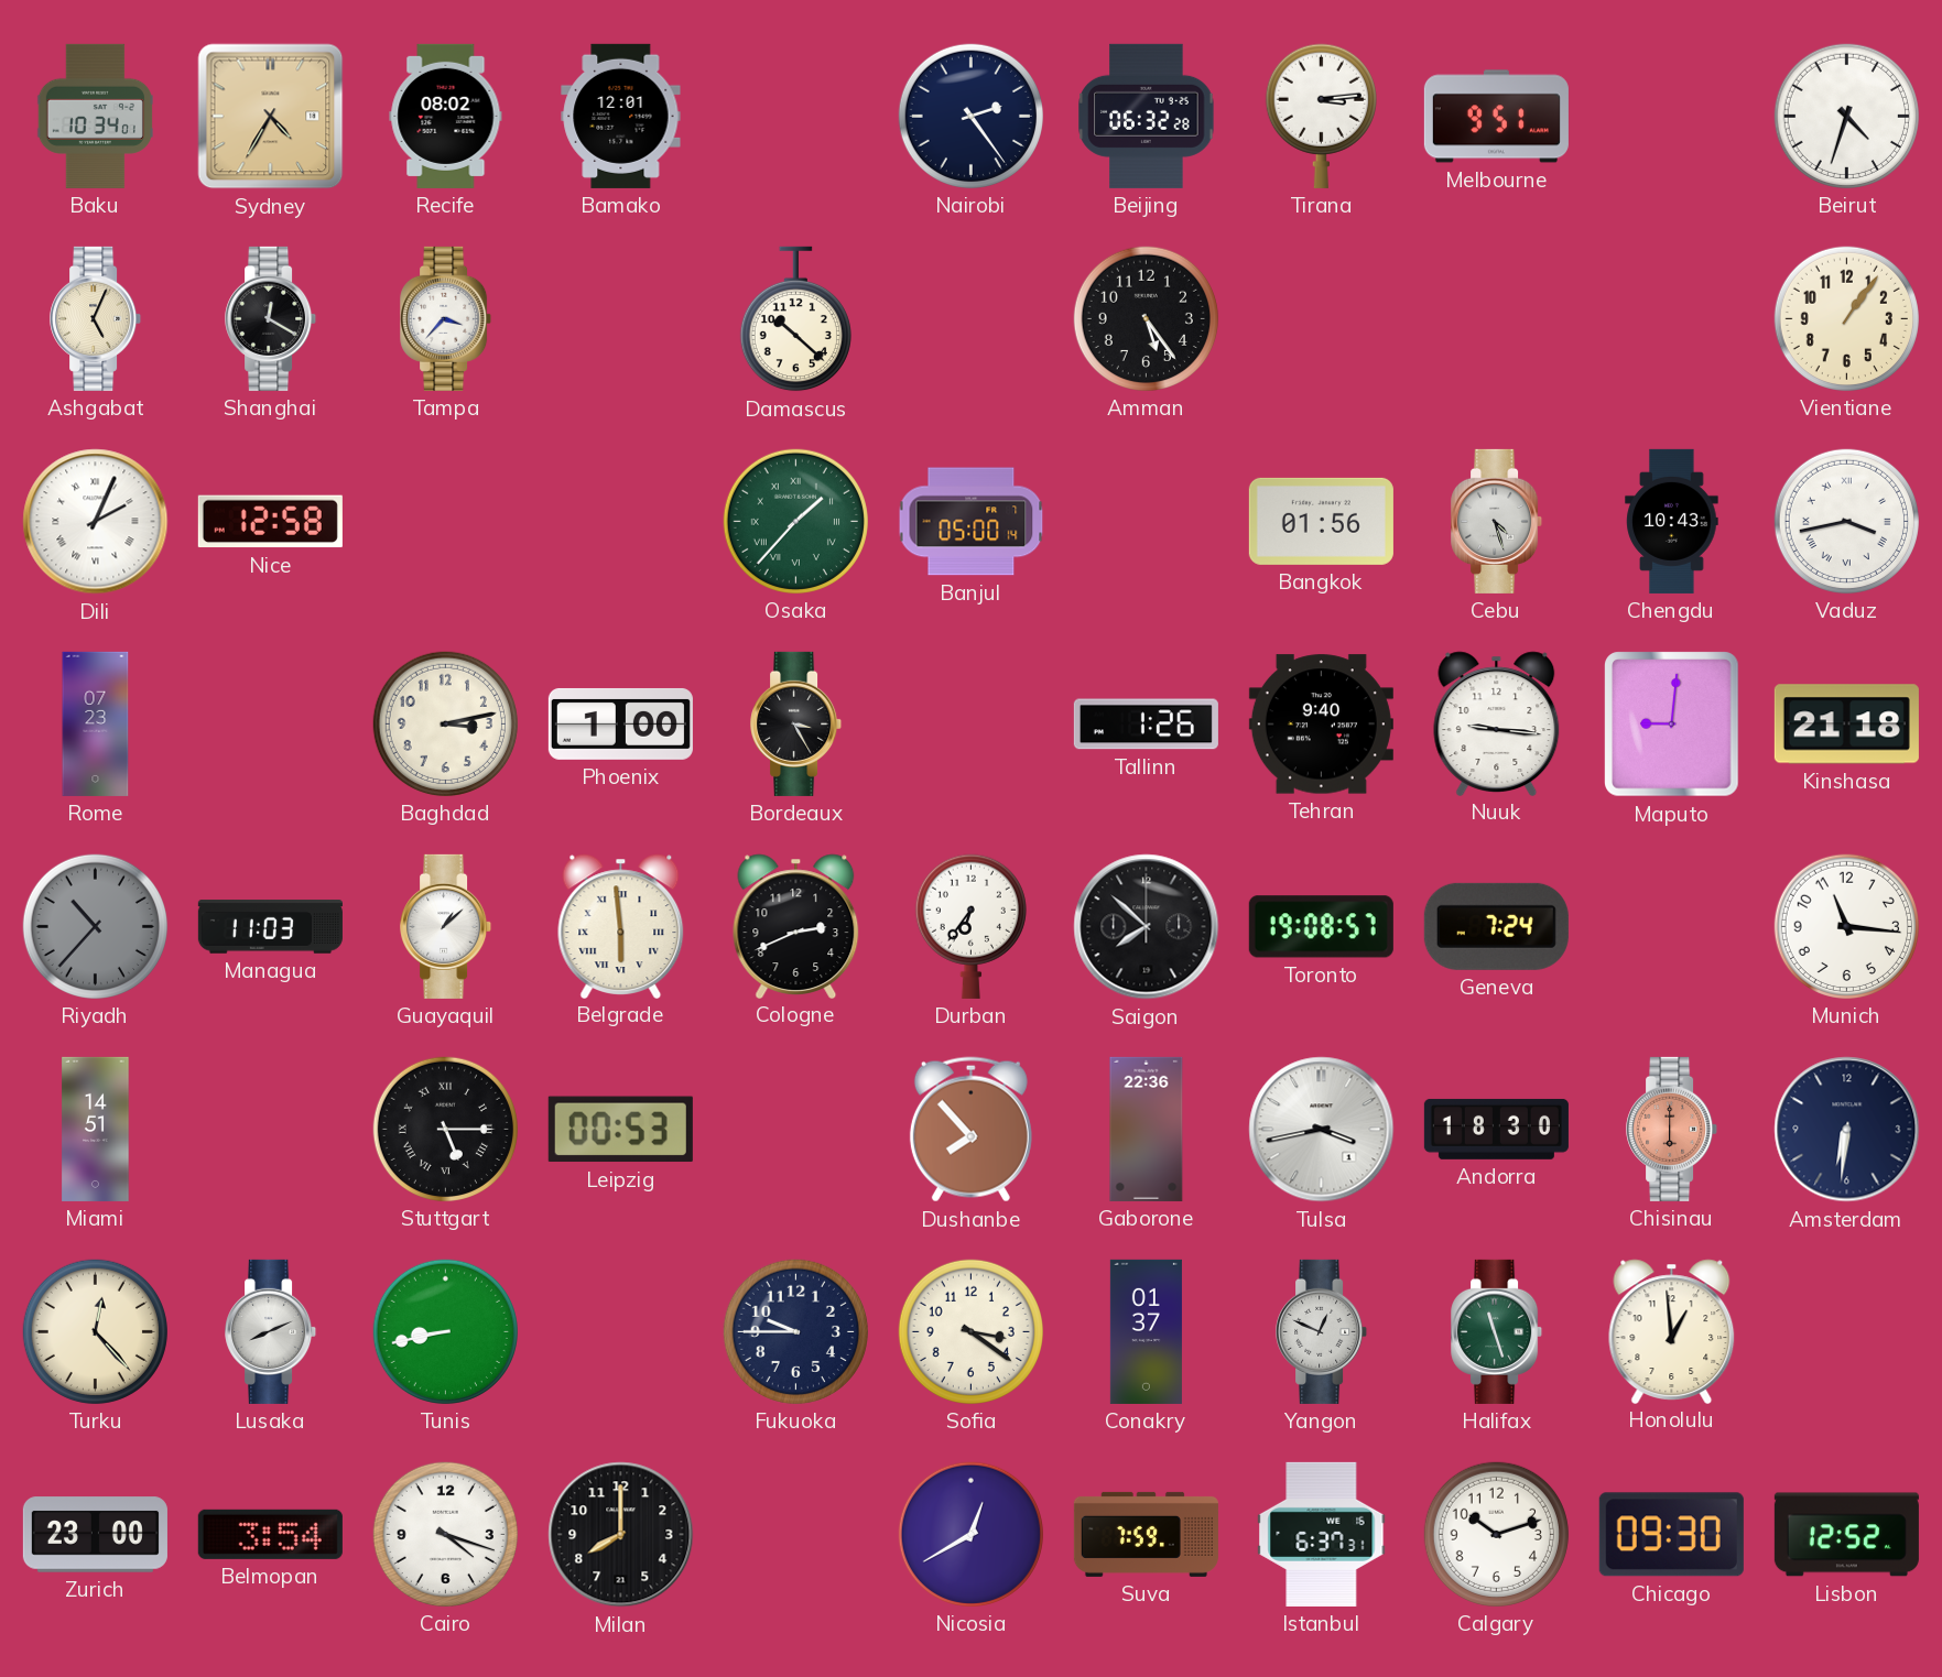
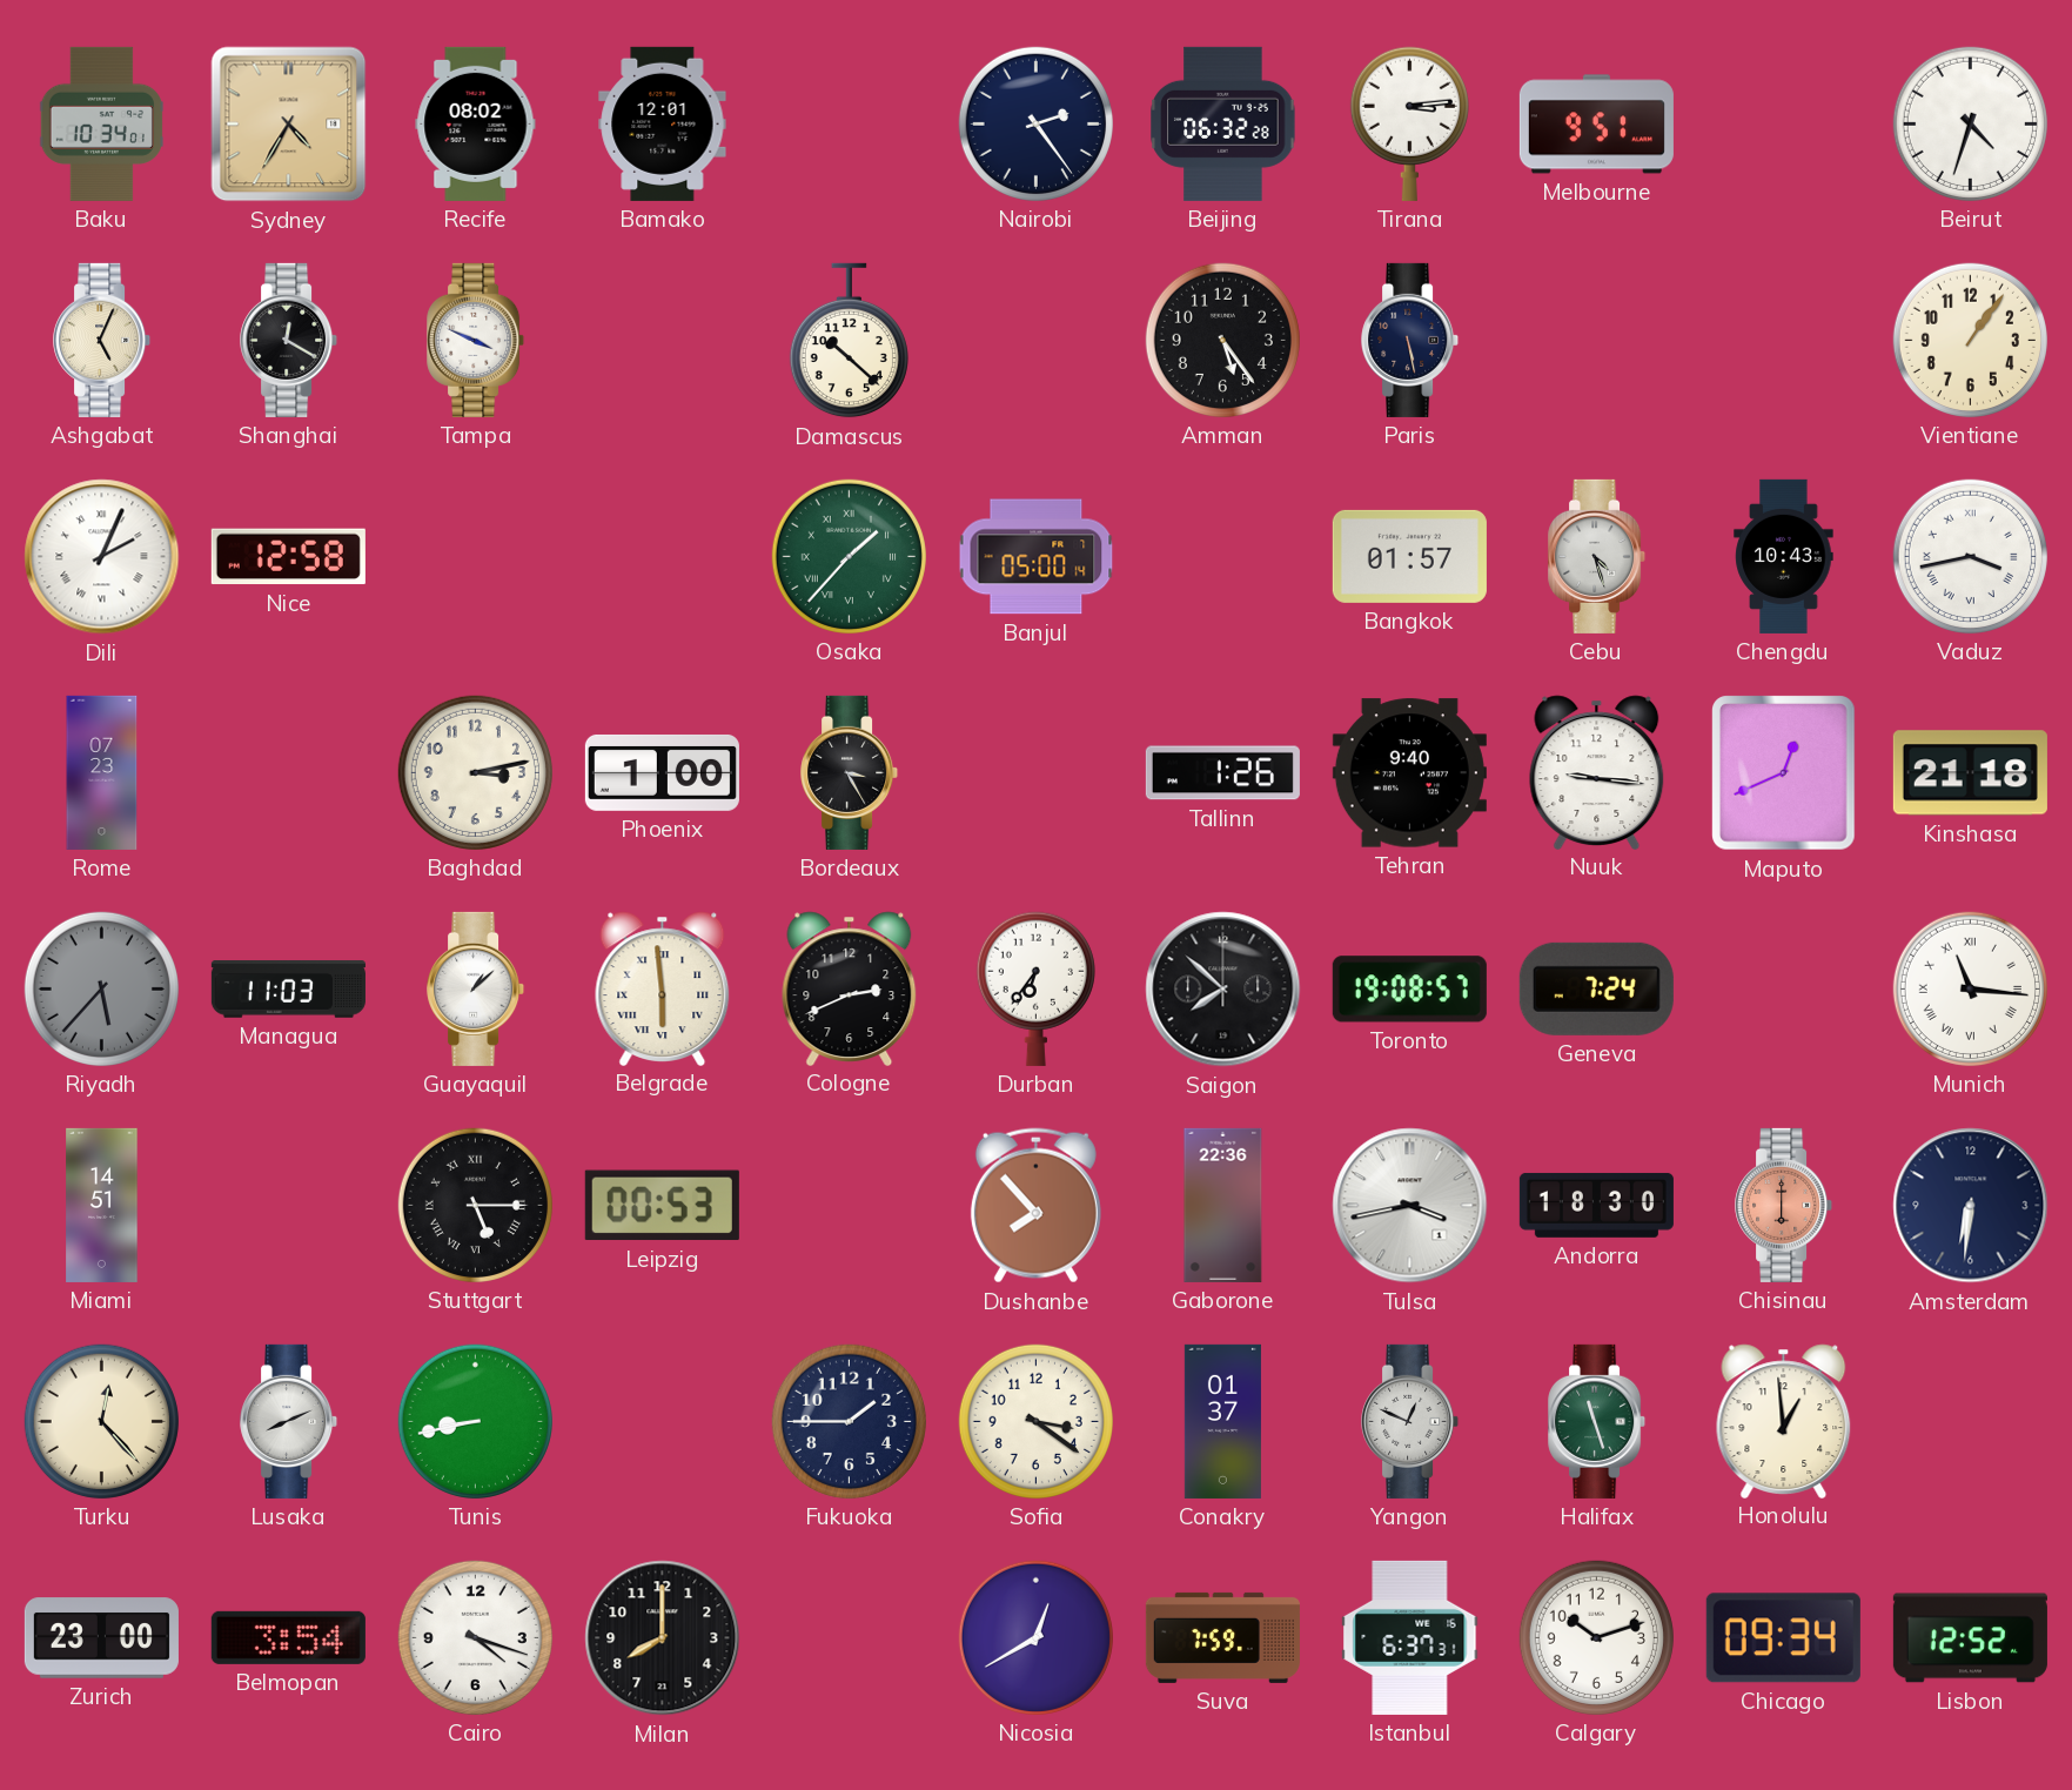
Tampa: 3:37 -> 3:49
Paris: none -> 5:28
Bangkok: 01:56 -> 01:57
Maputo: 9:01 -> 12:41
Riyadh: 10:37 -> 5:37
Munich numerals: Arabic -> Roman
Fukuoka: 9:45 -> 1:45
Chicago: 09:30 -> 09:34
